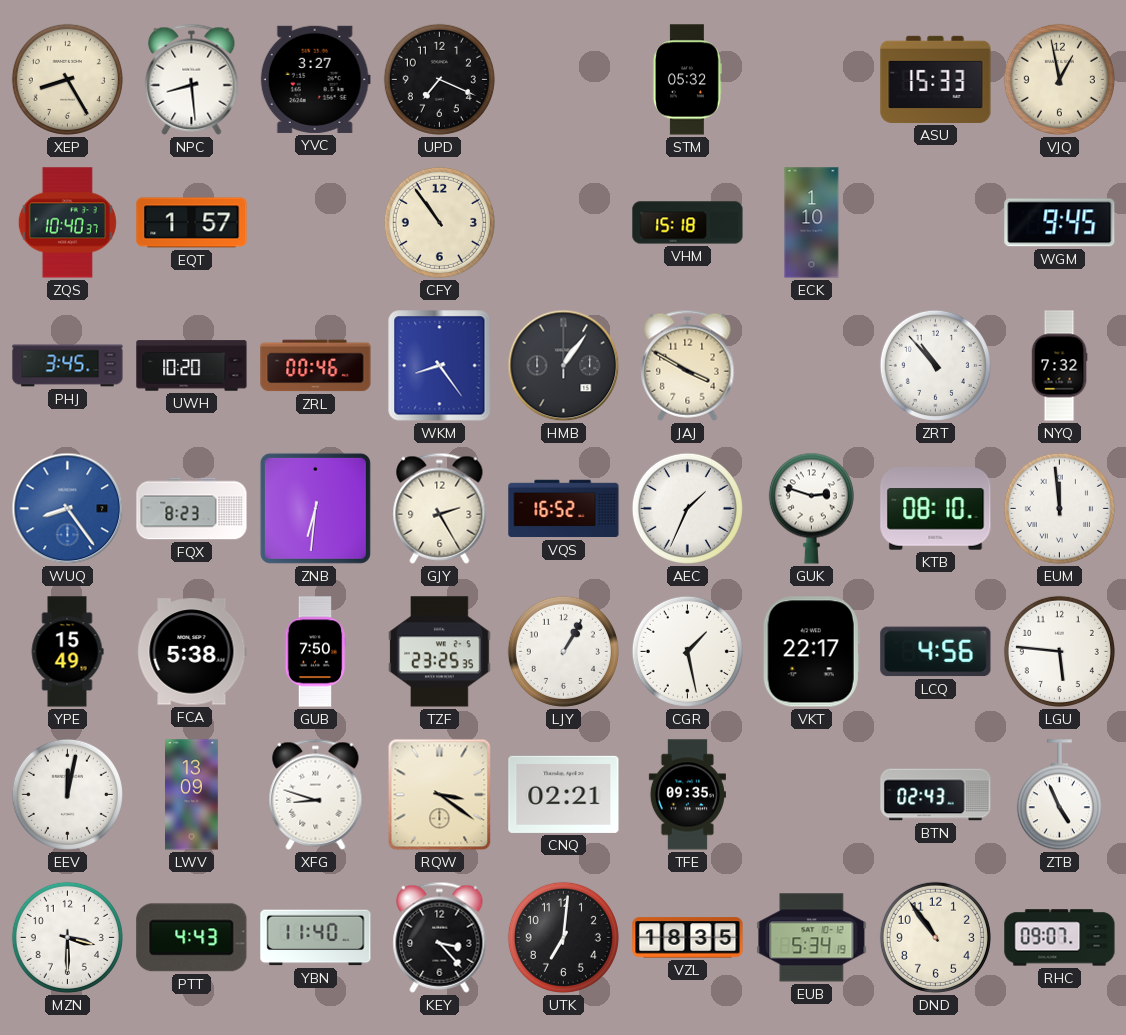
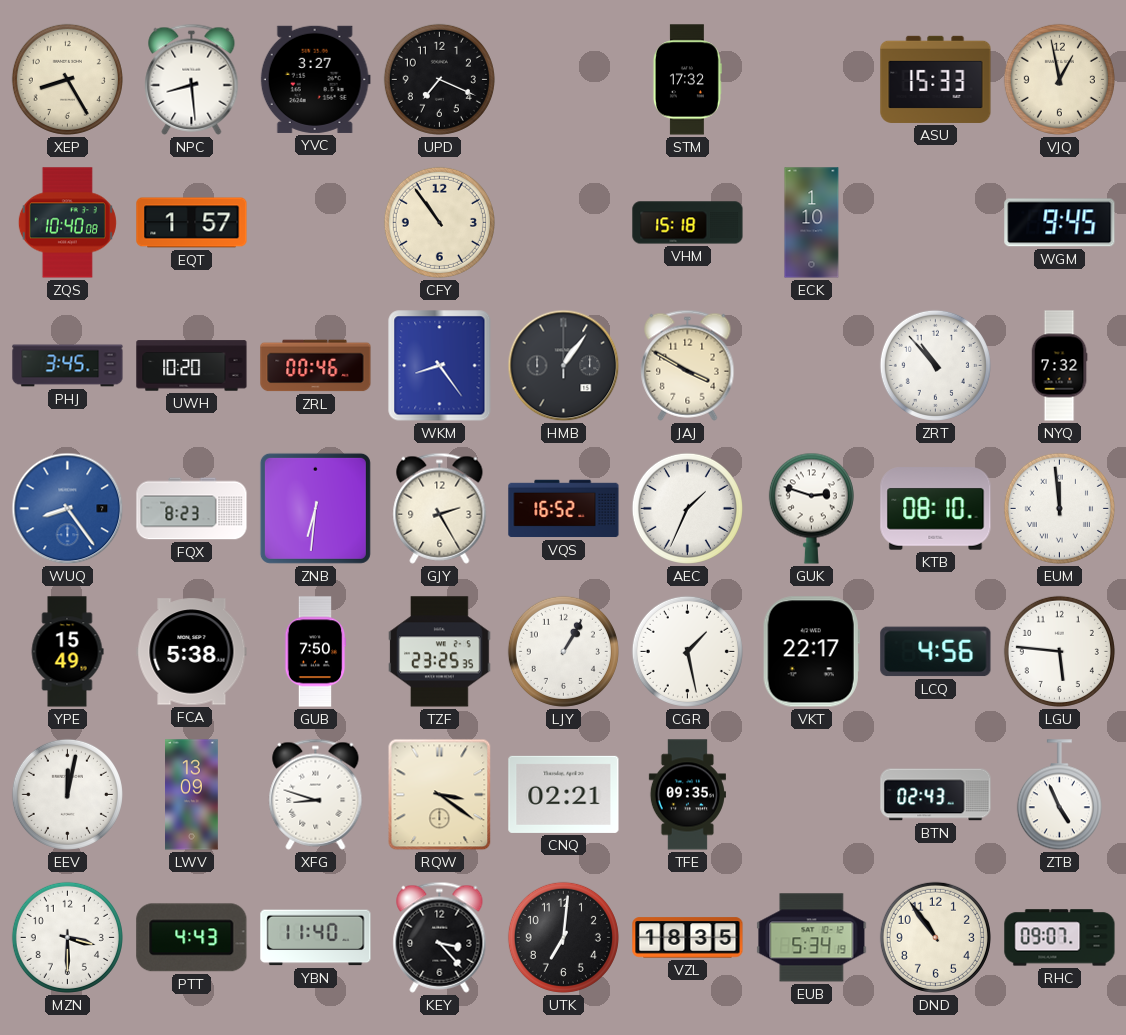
STM: 05:32 -> 17:32
ZQS: 10:40:37 -> 10:40:08
